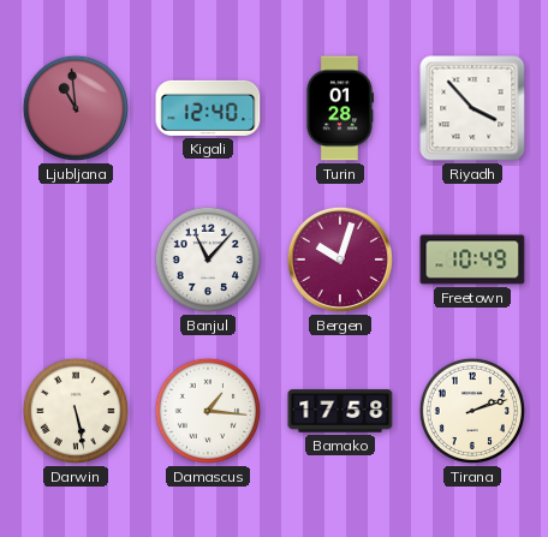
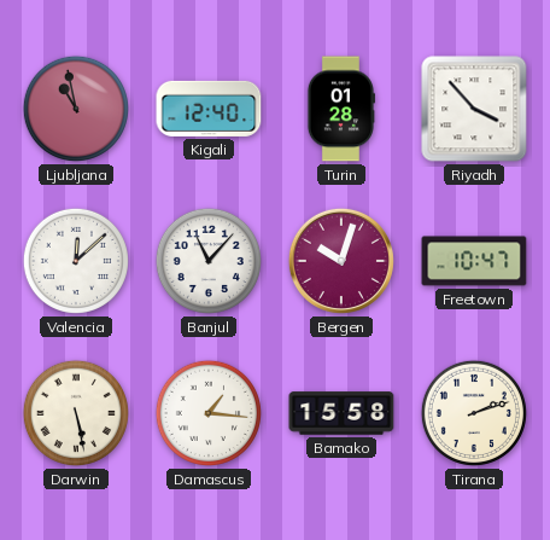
Ljubljana: 10:59 -> 10:58
Valencia: none -> 12:08
Freetown: 10:49 -> 10:47
Bamako: 17:58 -> 15:58
